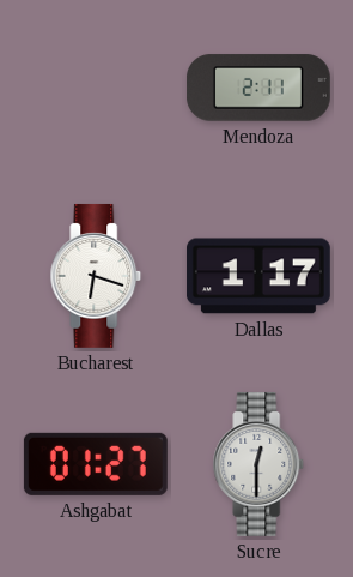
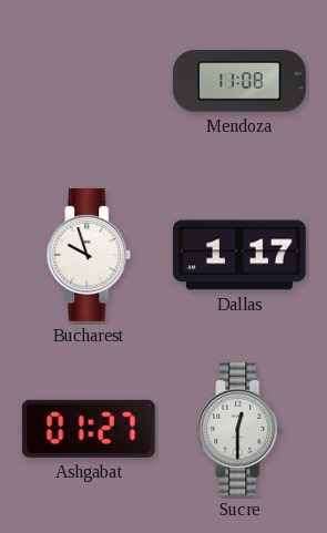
Mendoza: 2:11 -> 11:08
Bucharest: 6:18 -> 9:57
